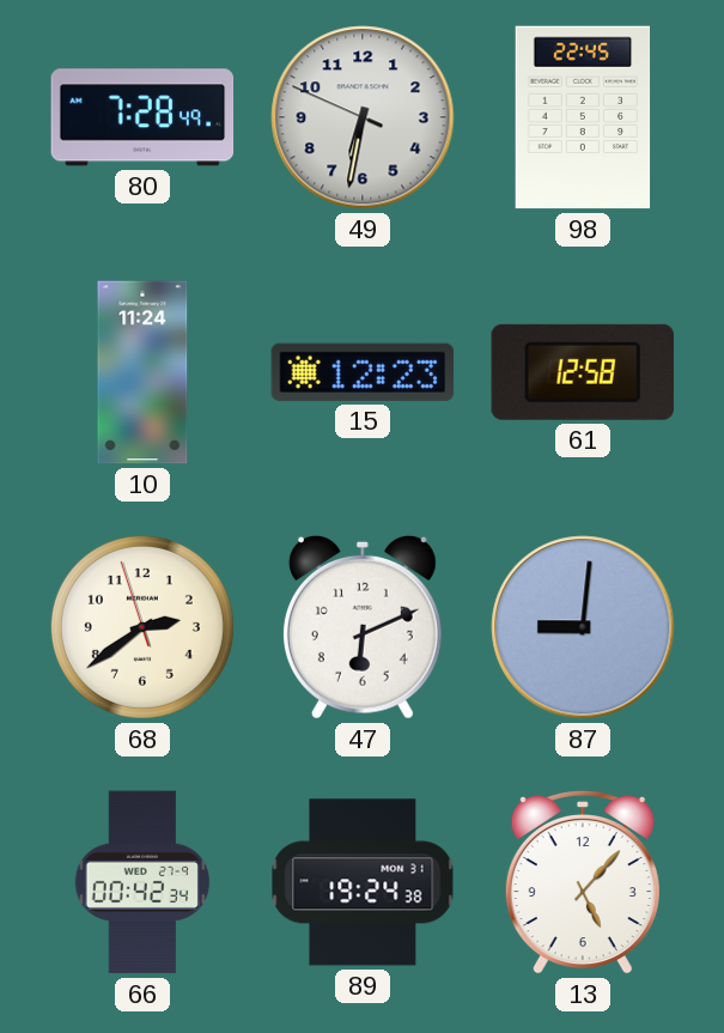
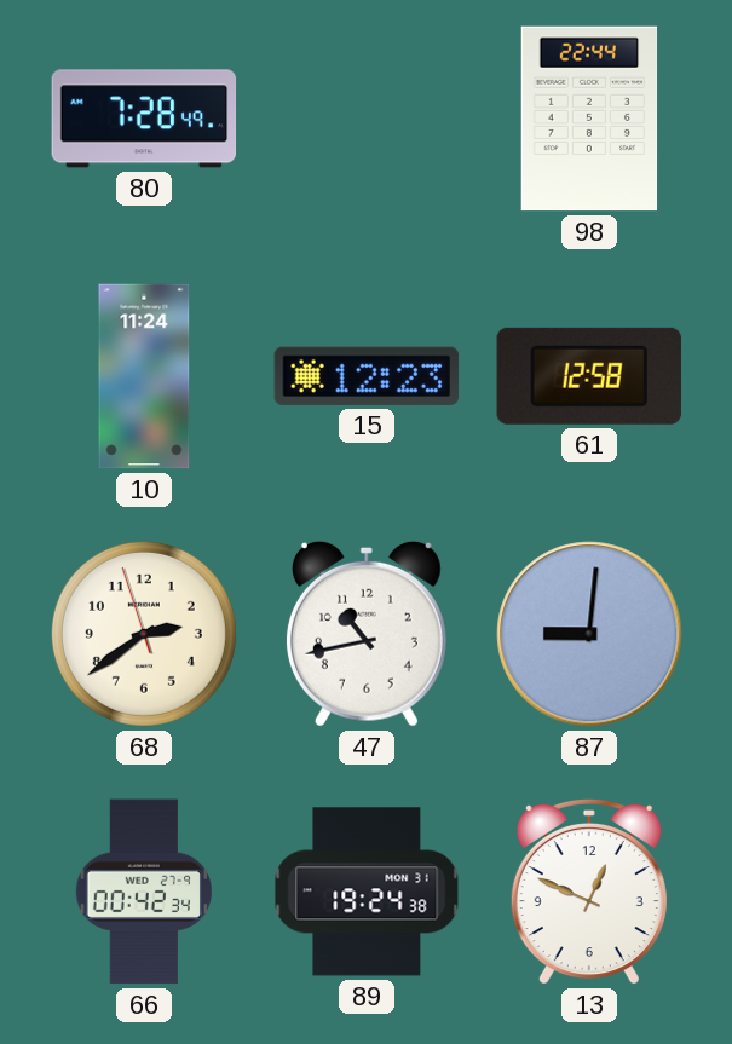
49: 6:31 -> none
98: 22:45 -> 22:44
47: 6:11 -> 10:43
13: 5:07 -> 12:49
